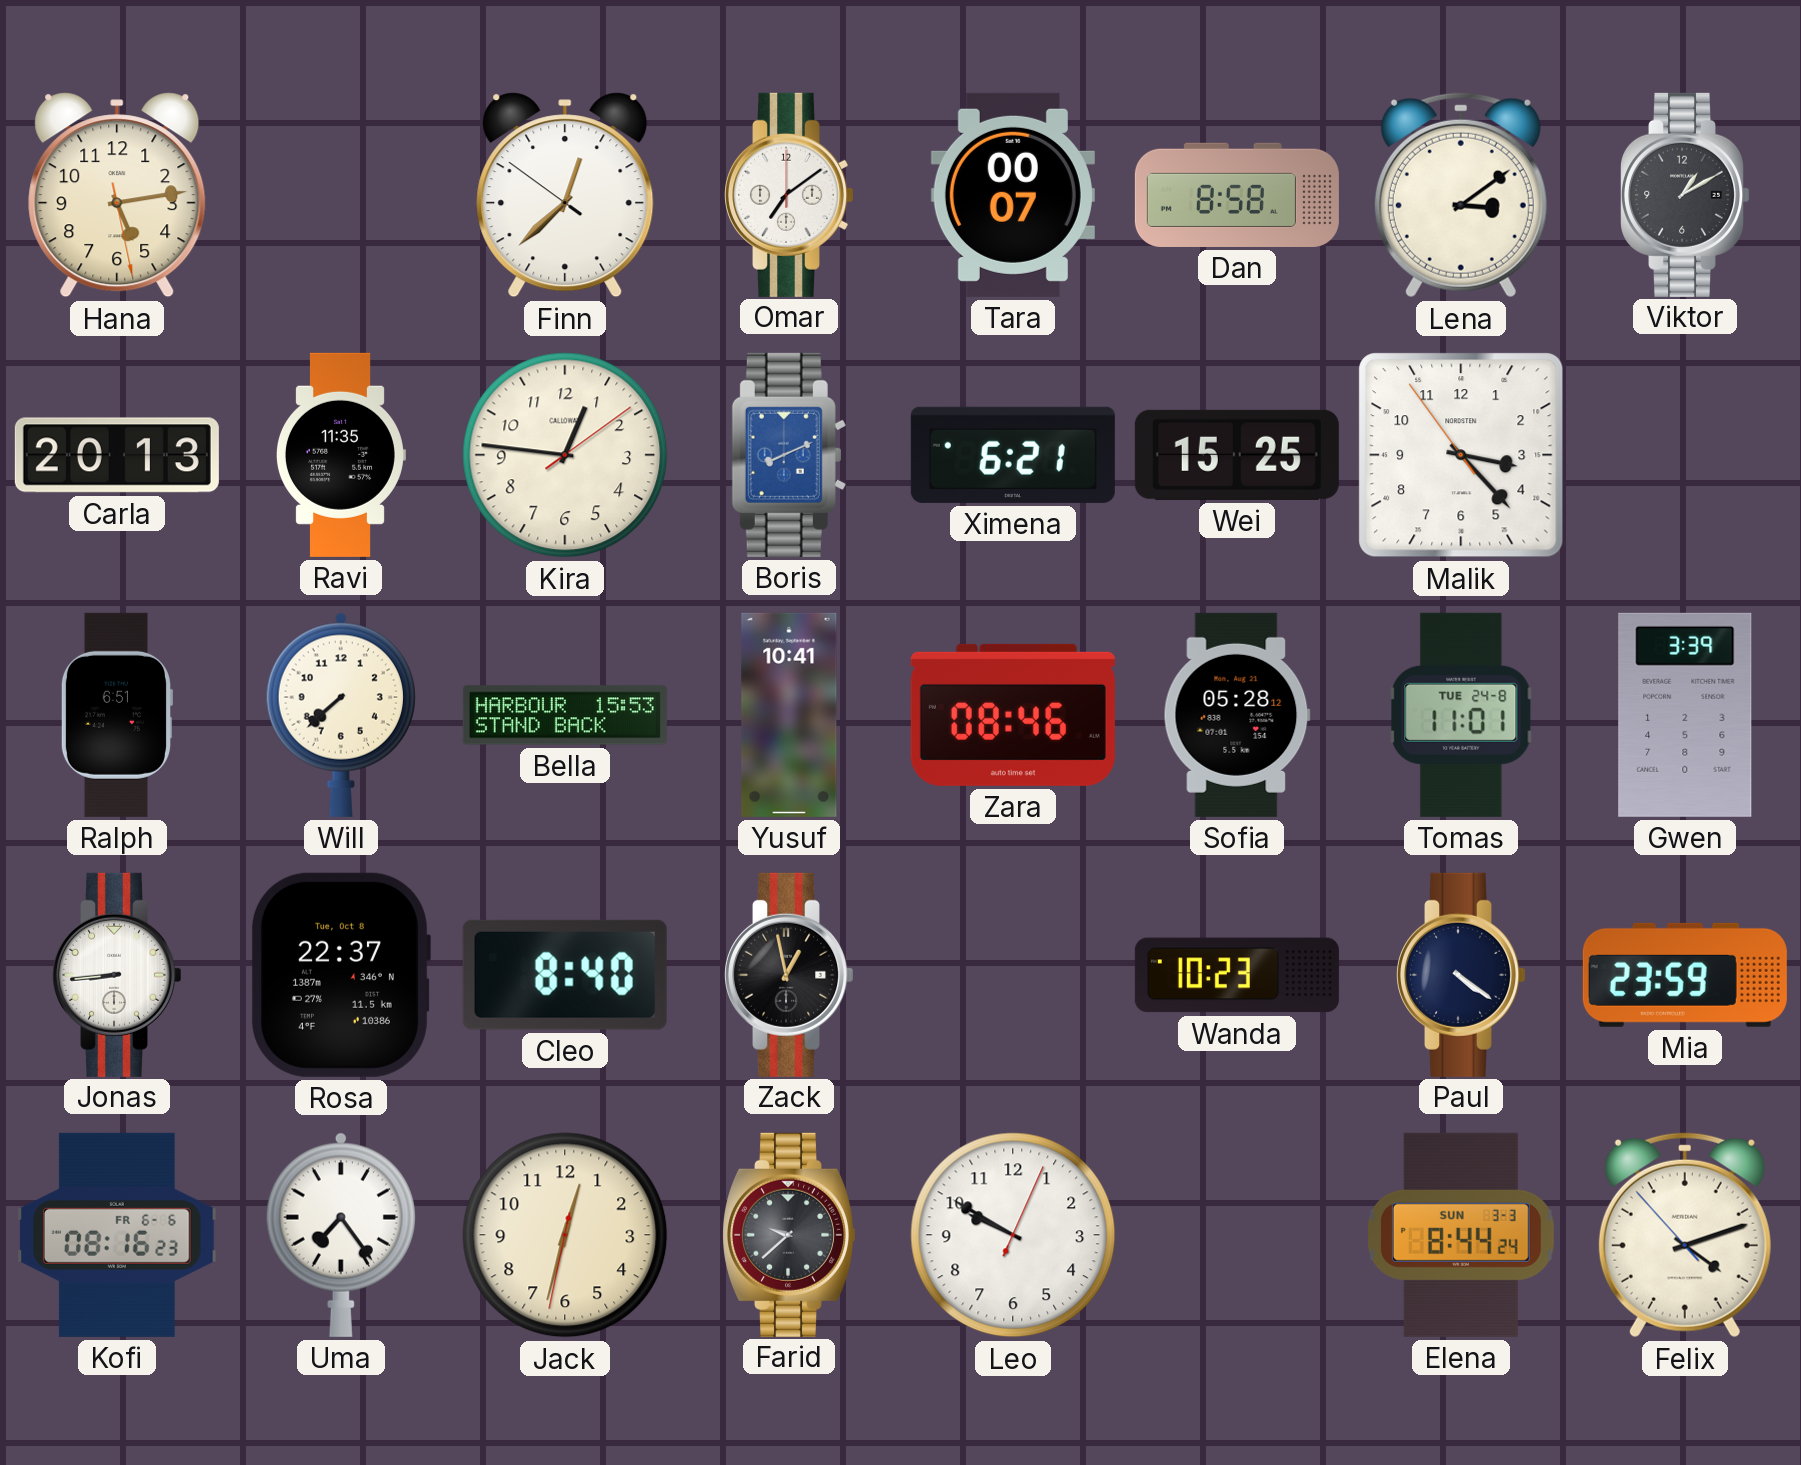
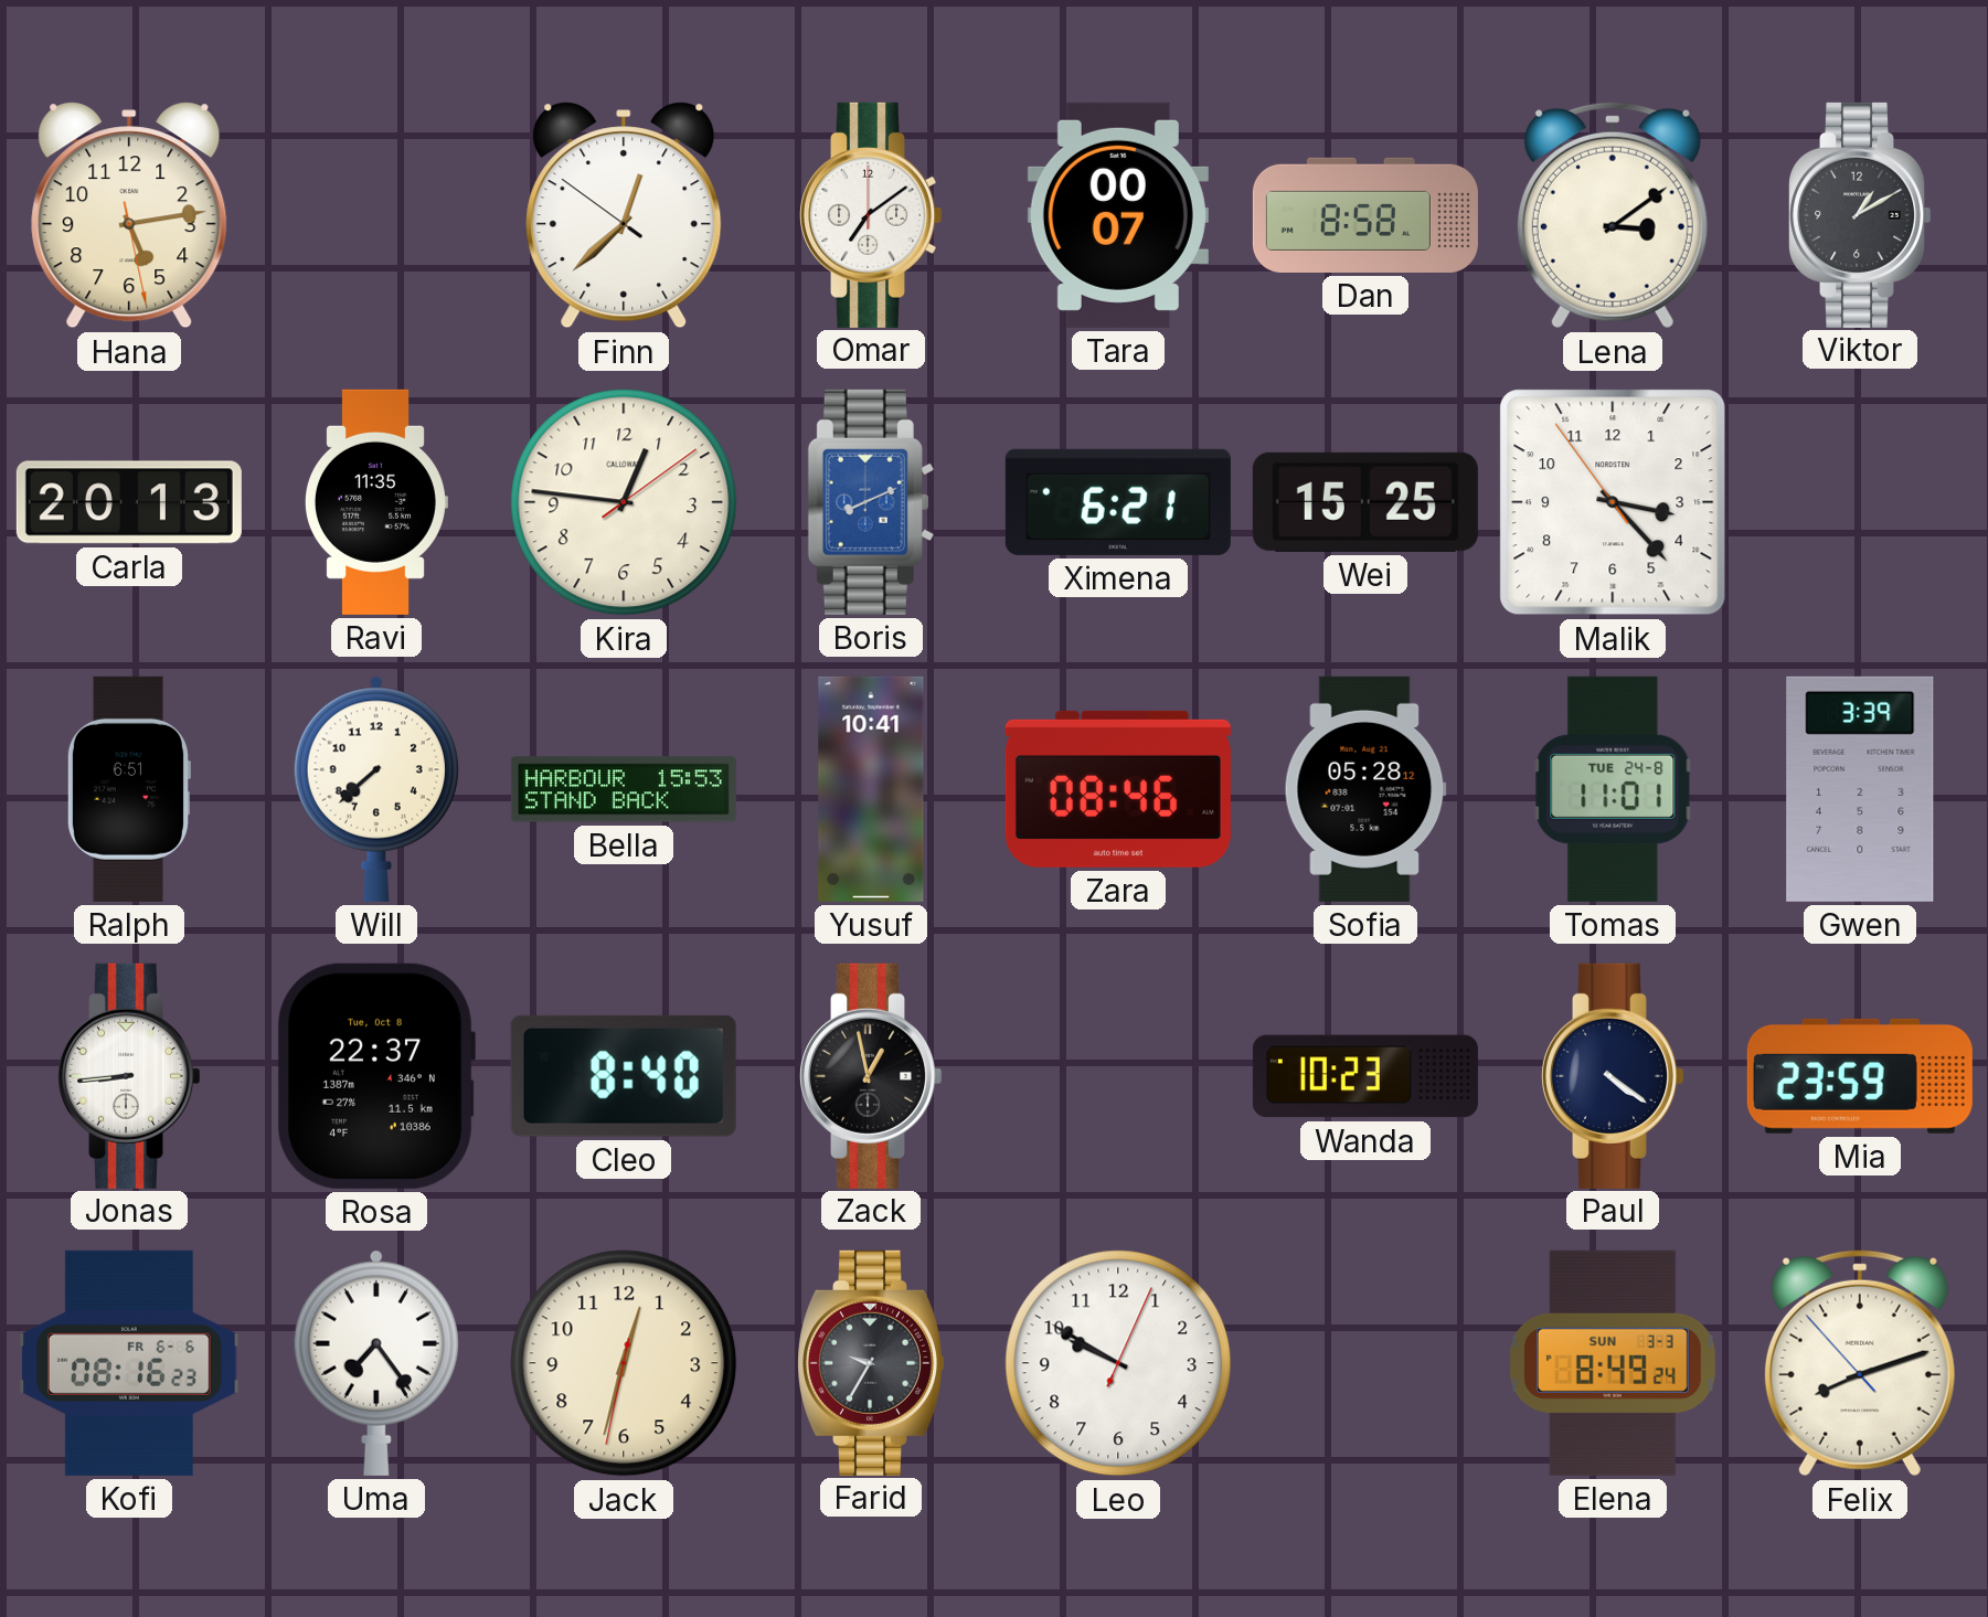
Farid: 9:38 -> 9:35
Elena: 8:44 -> 8:49
Felix: 4:11 -> 8:11
